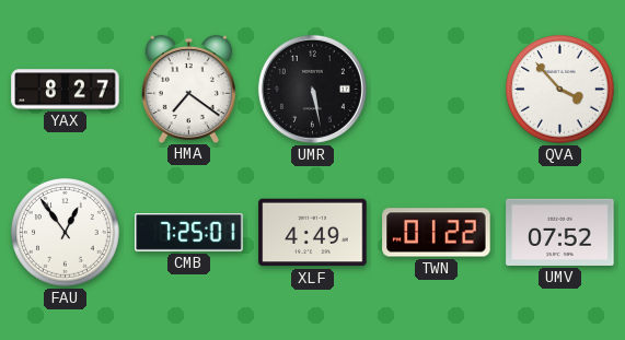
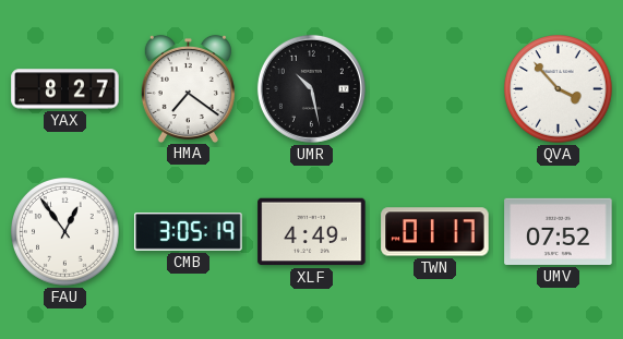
UMR: 5:28 -> 10:28
CMB: 7:25 -> 3:05
TWN: 01:22 -> 01:17
